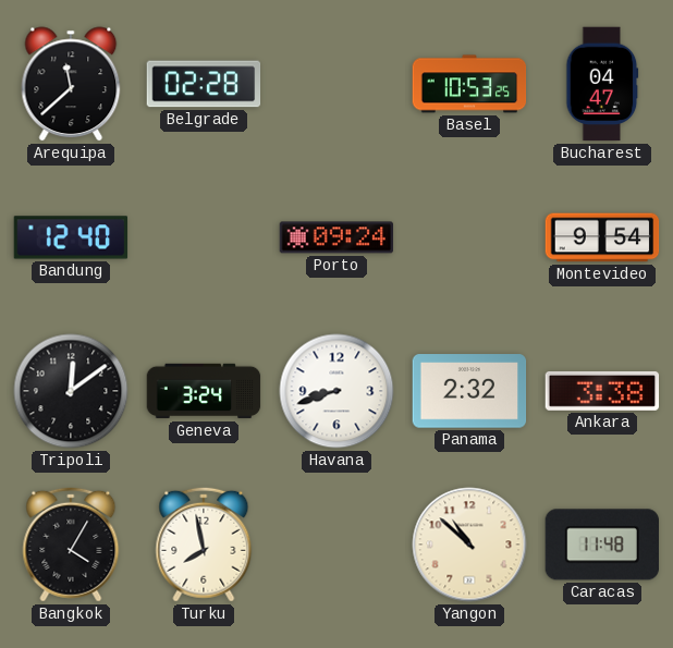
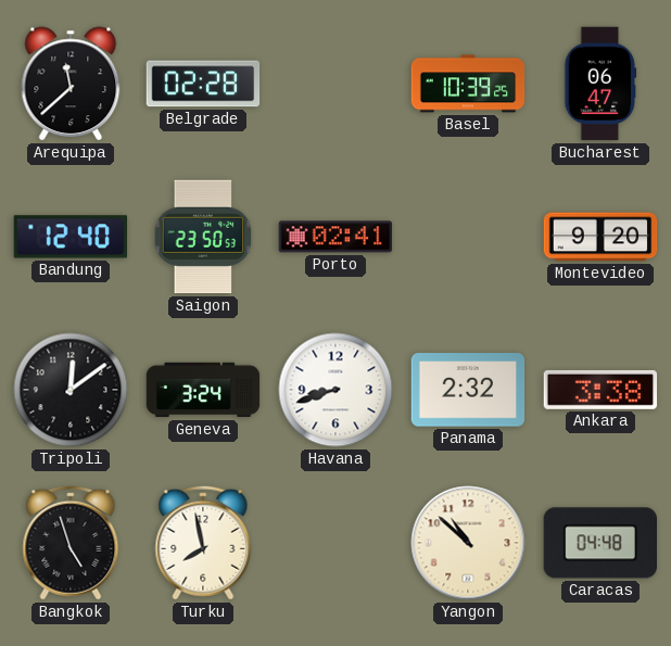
Basel: 10:53 -> 10:39
Bucharest: 04:47 -> 06:47
Saigon: none -> 23:50
Porto: 09:24 -> 02:41
Montevideo: 9:54 -> 9:20
Bangkok: 4:05 -> 4:57
Caracas: 11:48 -> 04:48
